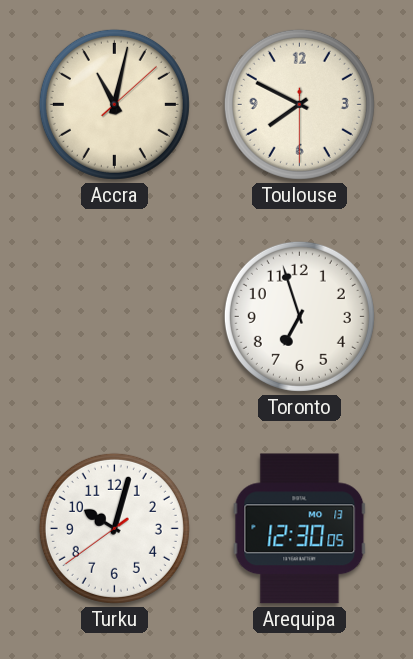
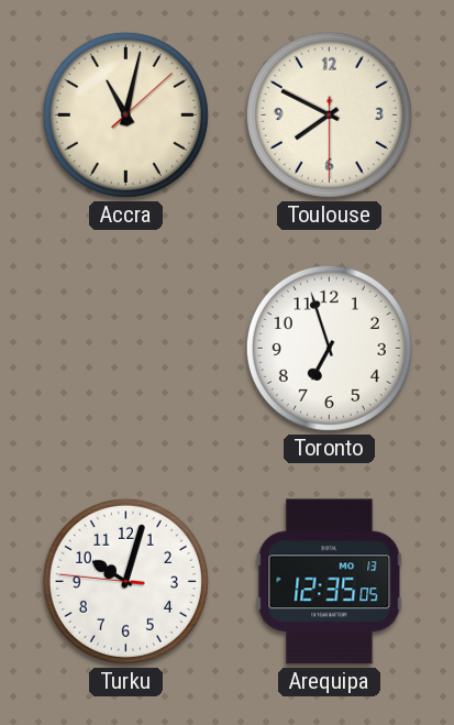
Turku: 10:02:39 -> 10:02:46
Arequipa: 12:30 -> 12:35
